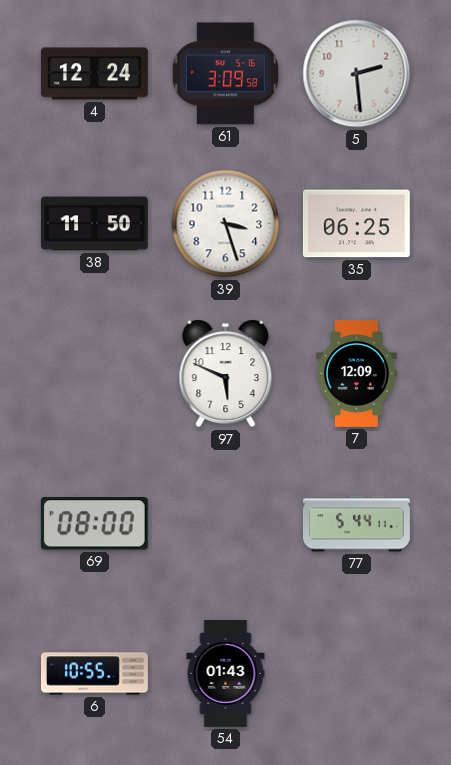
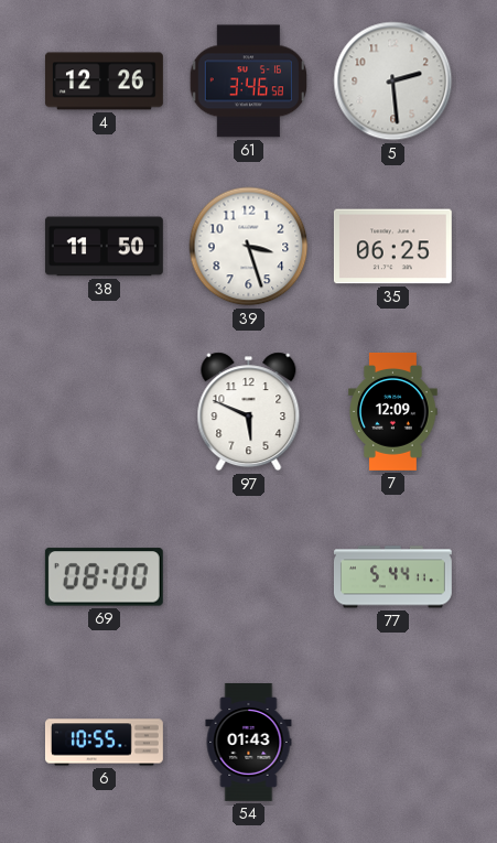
4: 12:24 -> 12:26
61: 3:09 -> 3:46
